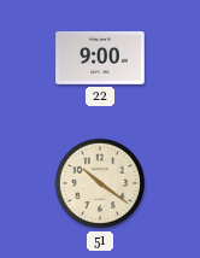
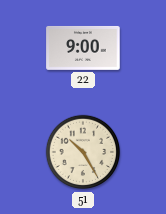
51: 10:21 -> 10:25
